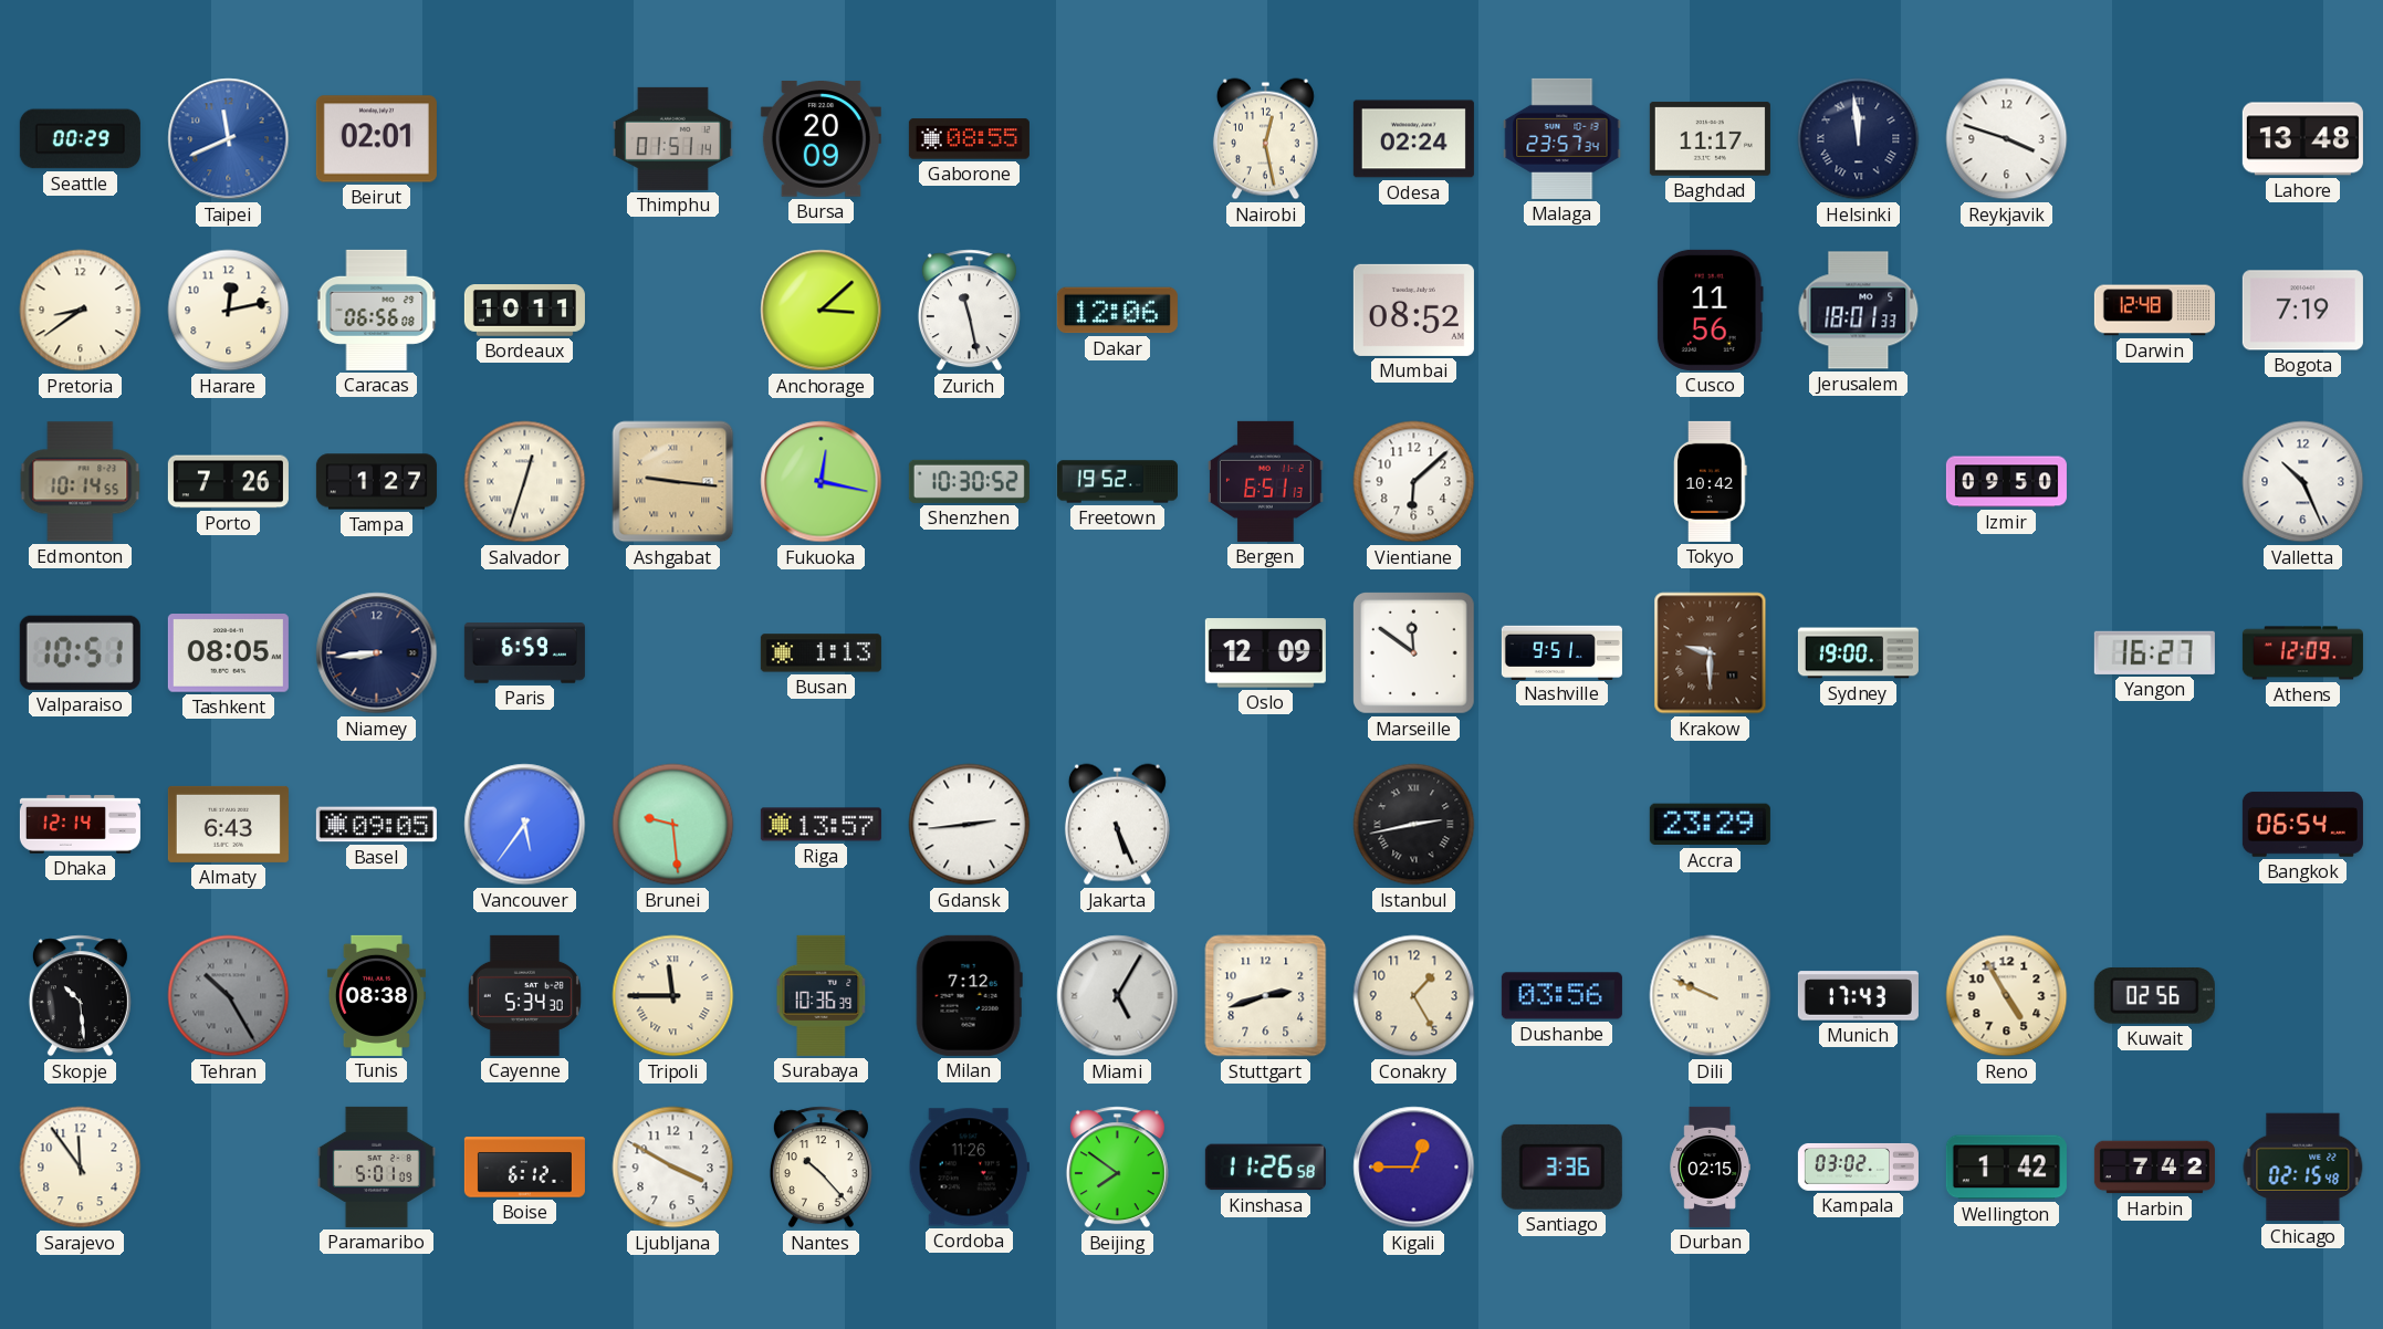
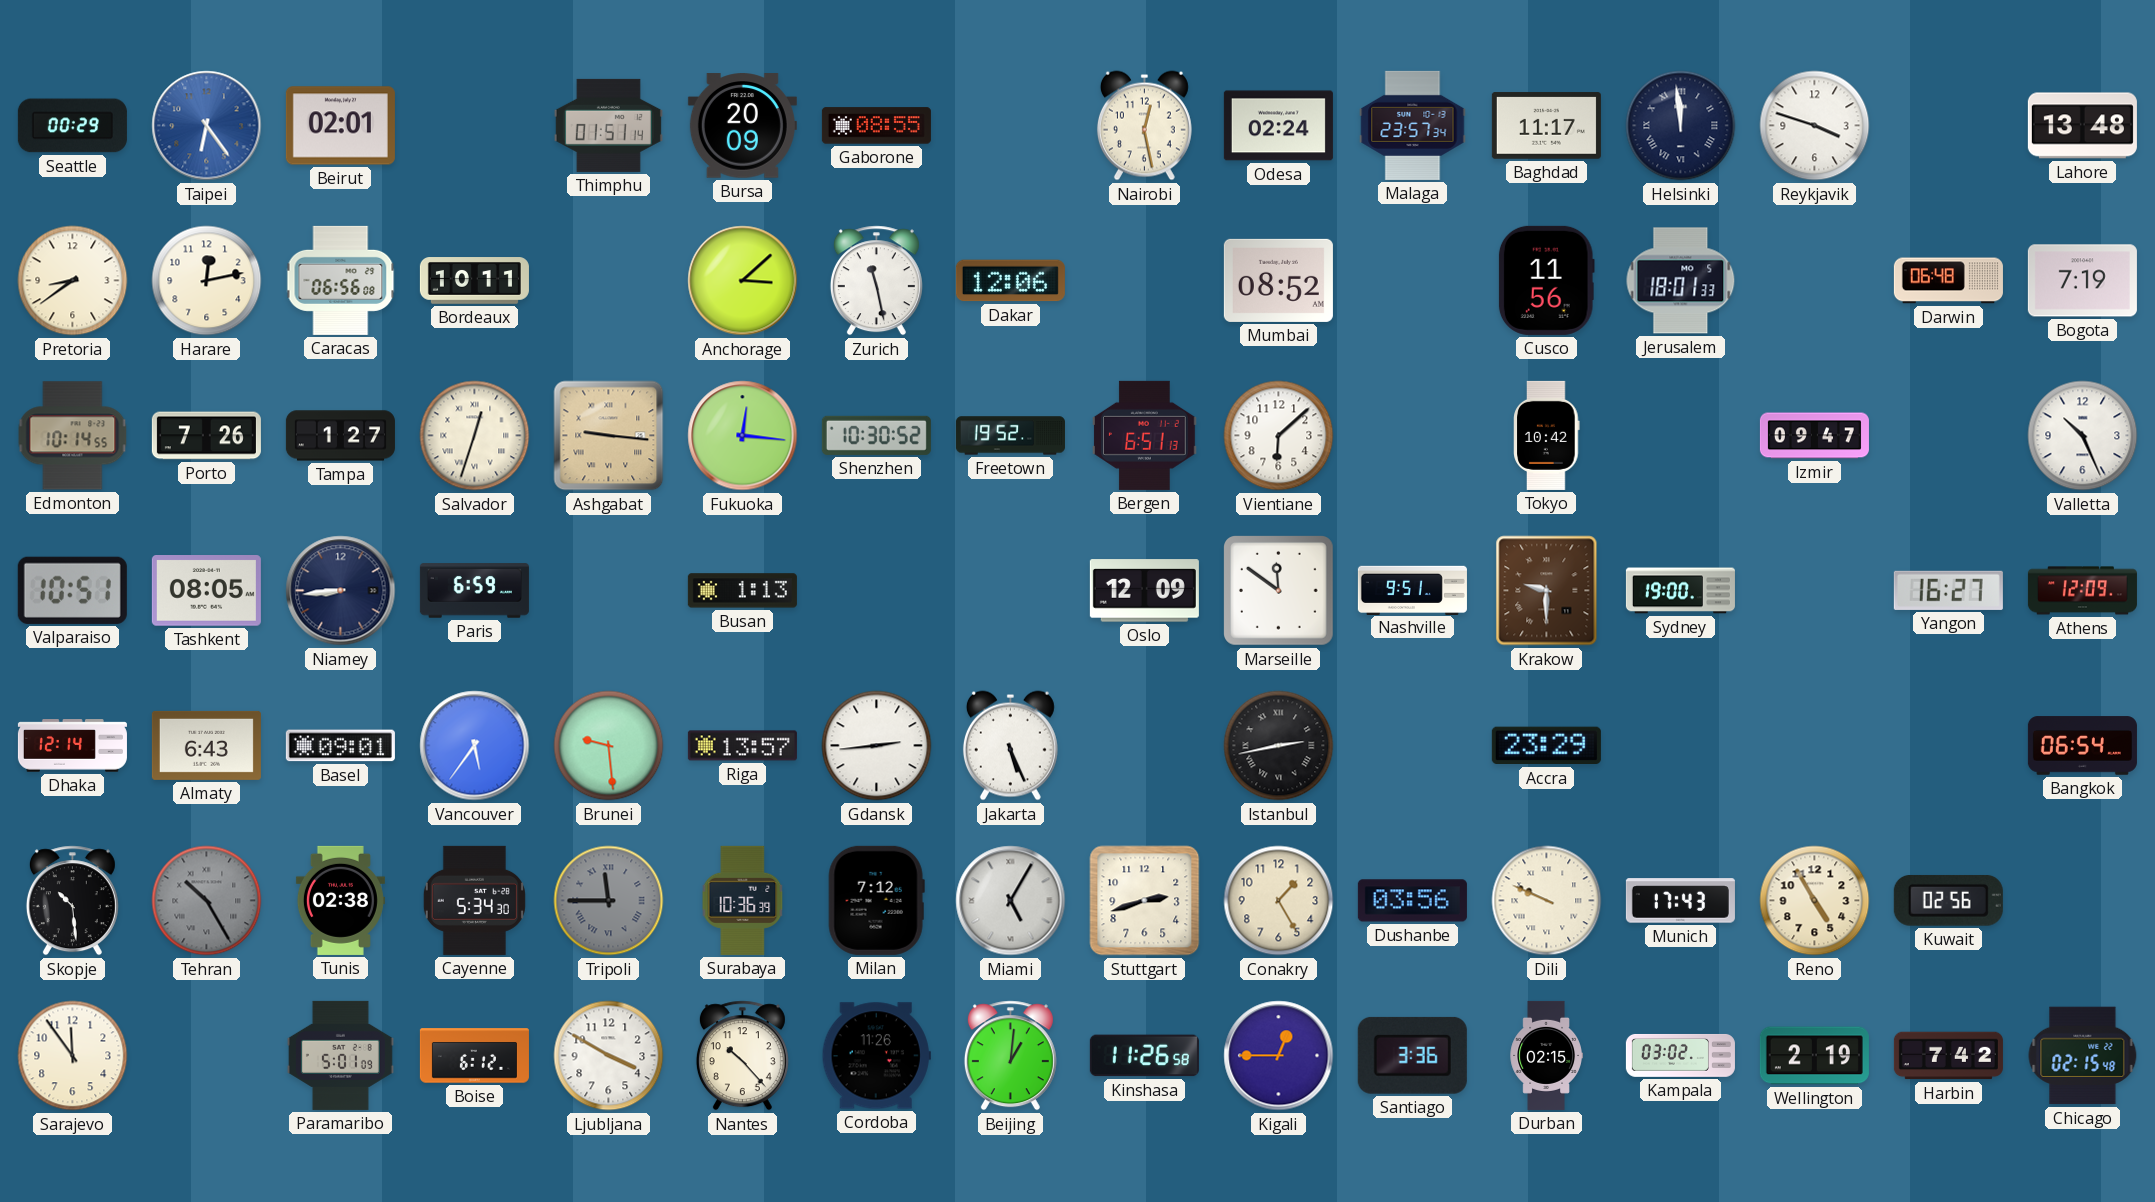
Taipei: 11:41 -> 6:24
Darwin: 12:48 -> 06:48
Fukuoka: 12:17 -> 12:16
Izmir: 09:50 -> 09:47
Basel: 09:05 -> 09:01
Tunis: 08:38 -> 02:38
Tripoli dial: cream -> grey
Beijing: 7:51 -> 1:01
Wellington: 1:42 -> 2:19
